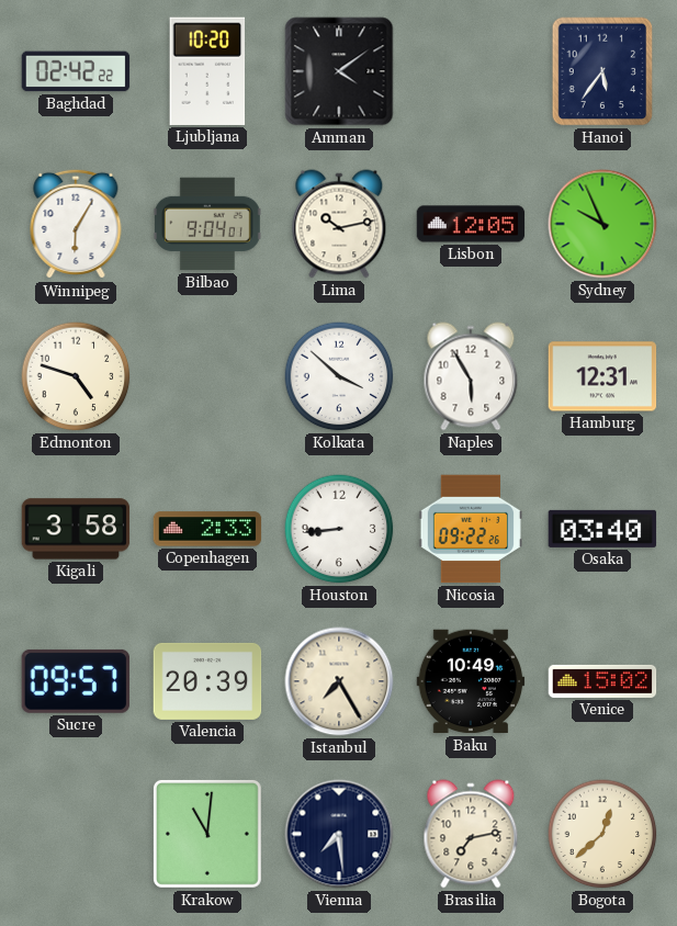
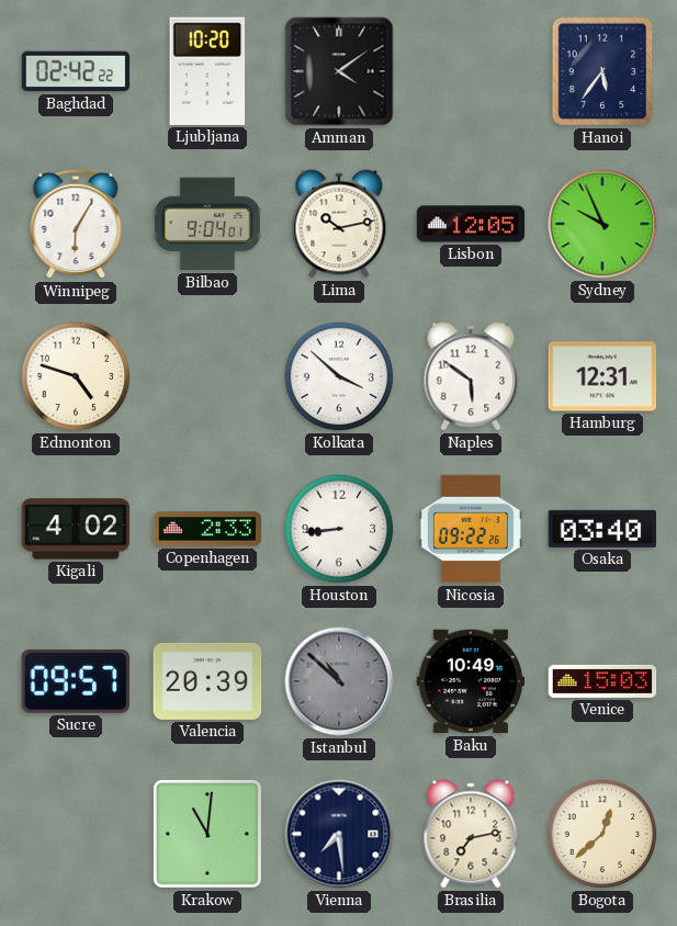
Naples: 5:55 -> 5:51
Kigali: 3:58 -> 4:02
Istanbul: 7:25 -> 10:52
Istanbul dial: cream -> grey
Venice: 15:02 -> 15:03
